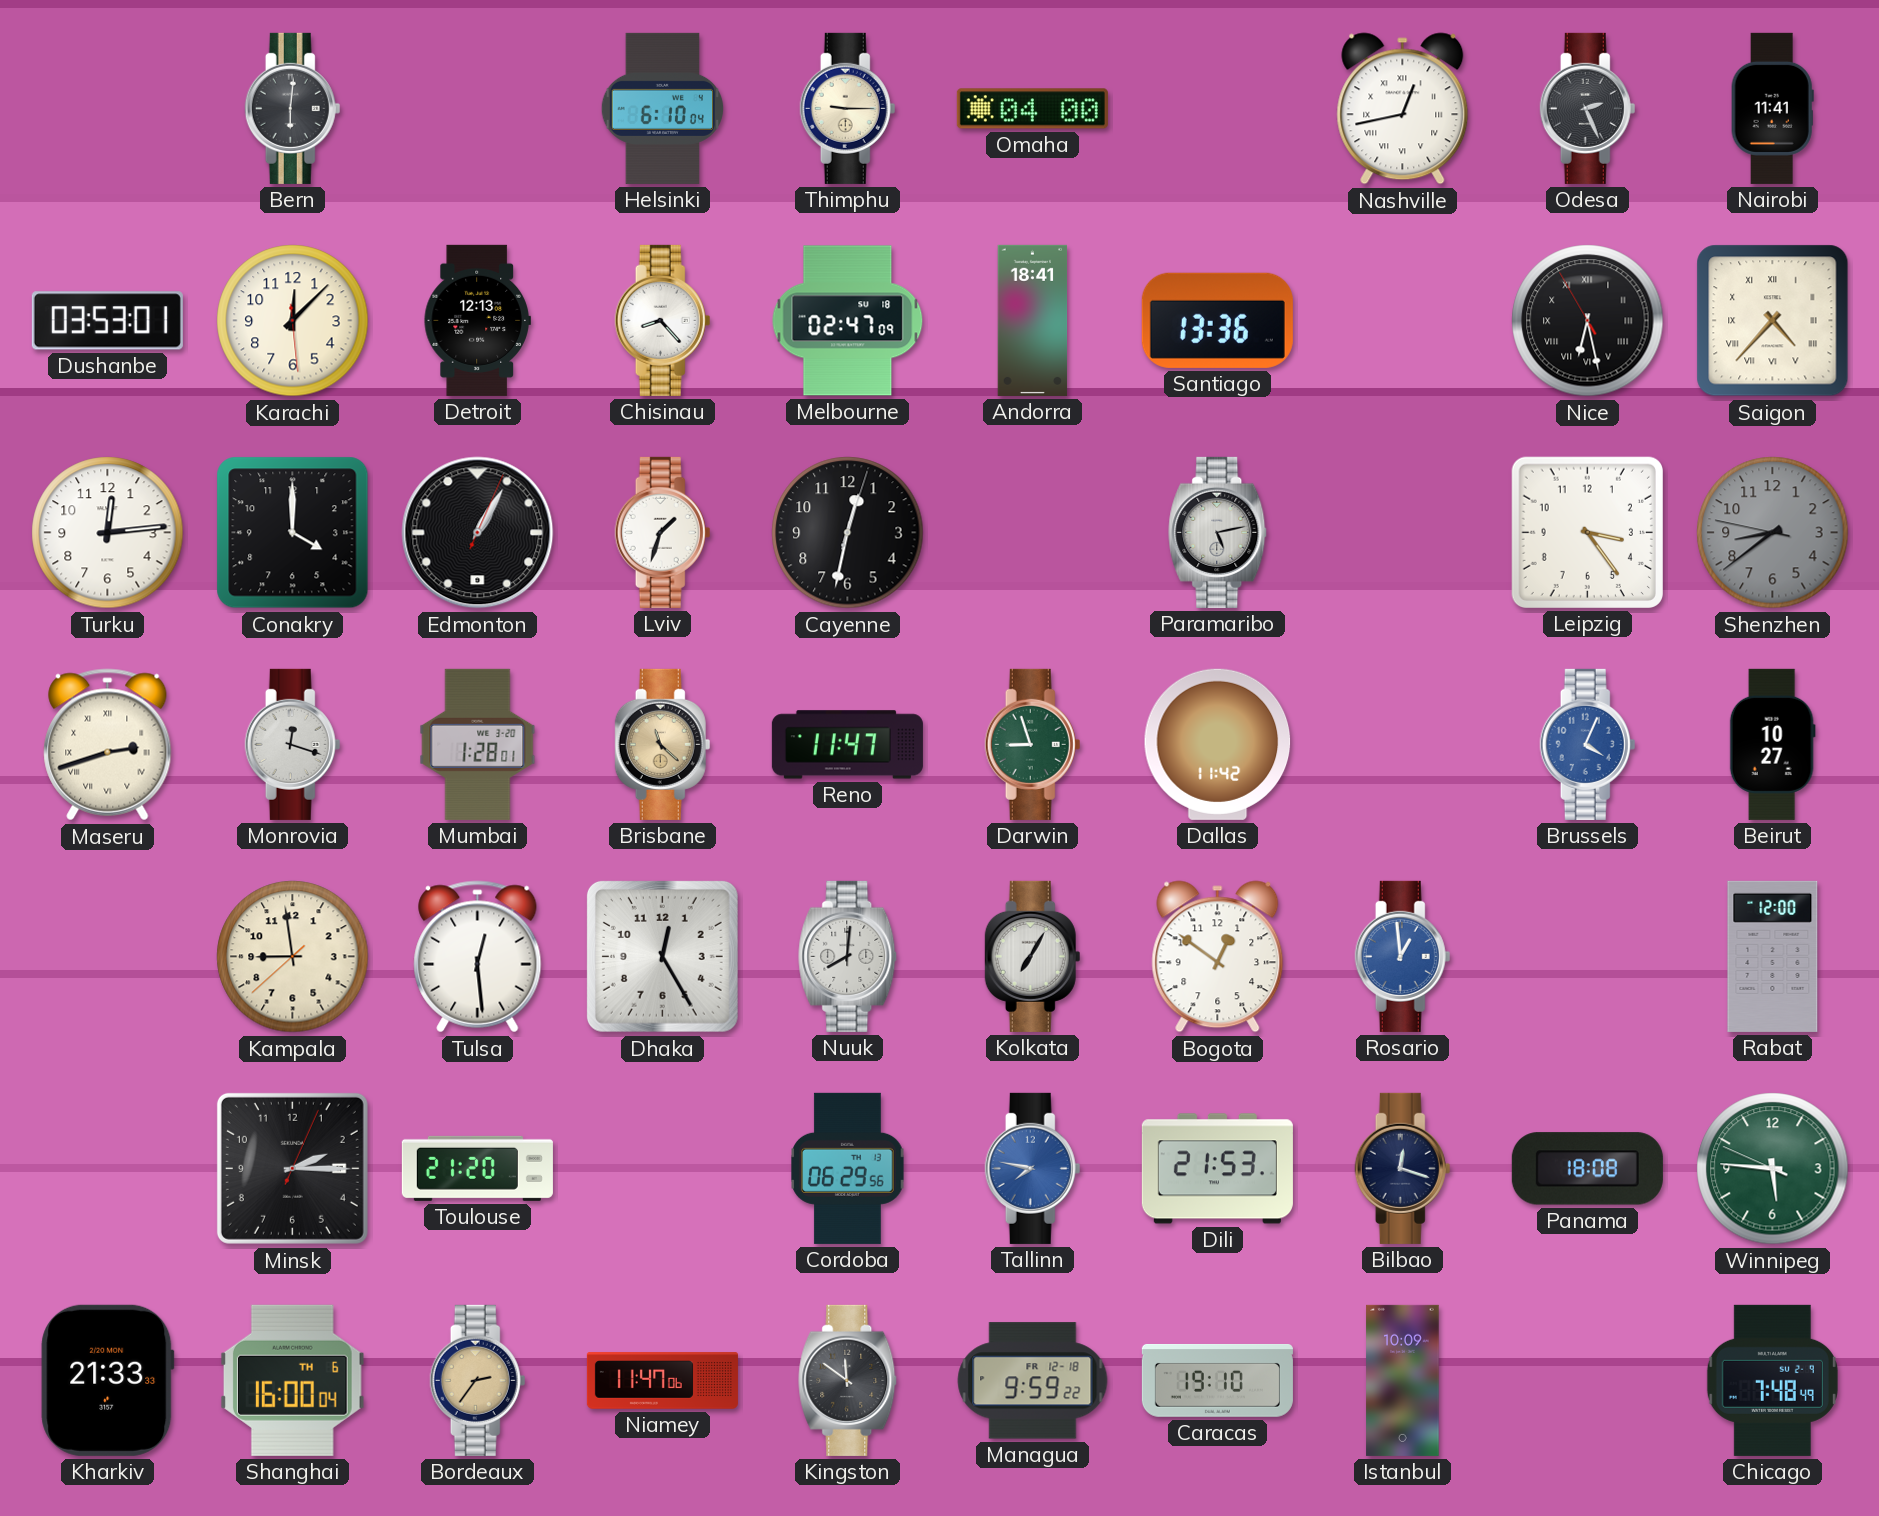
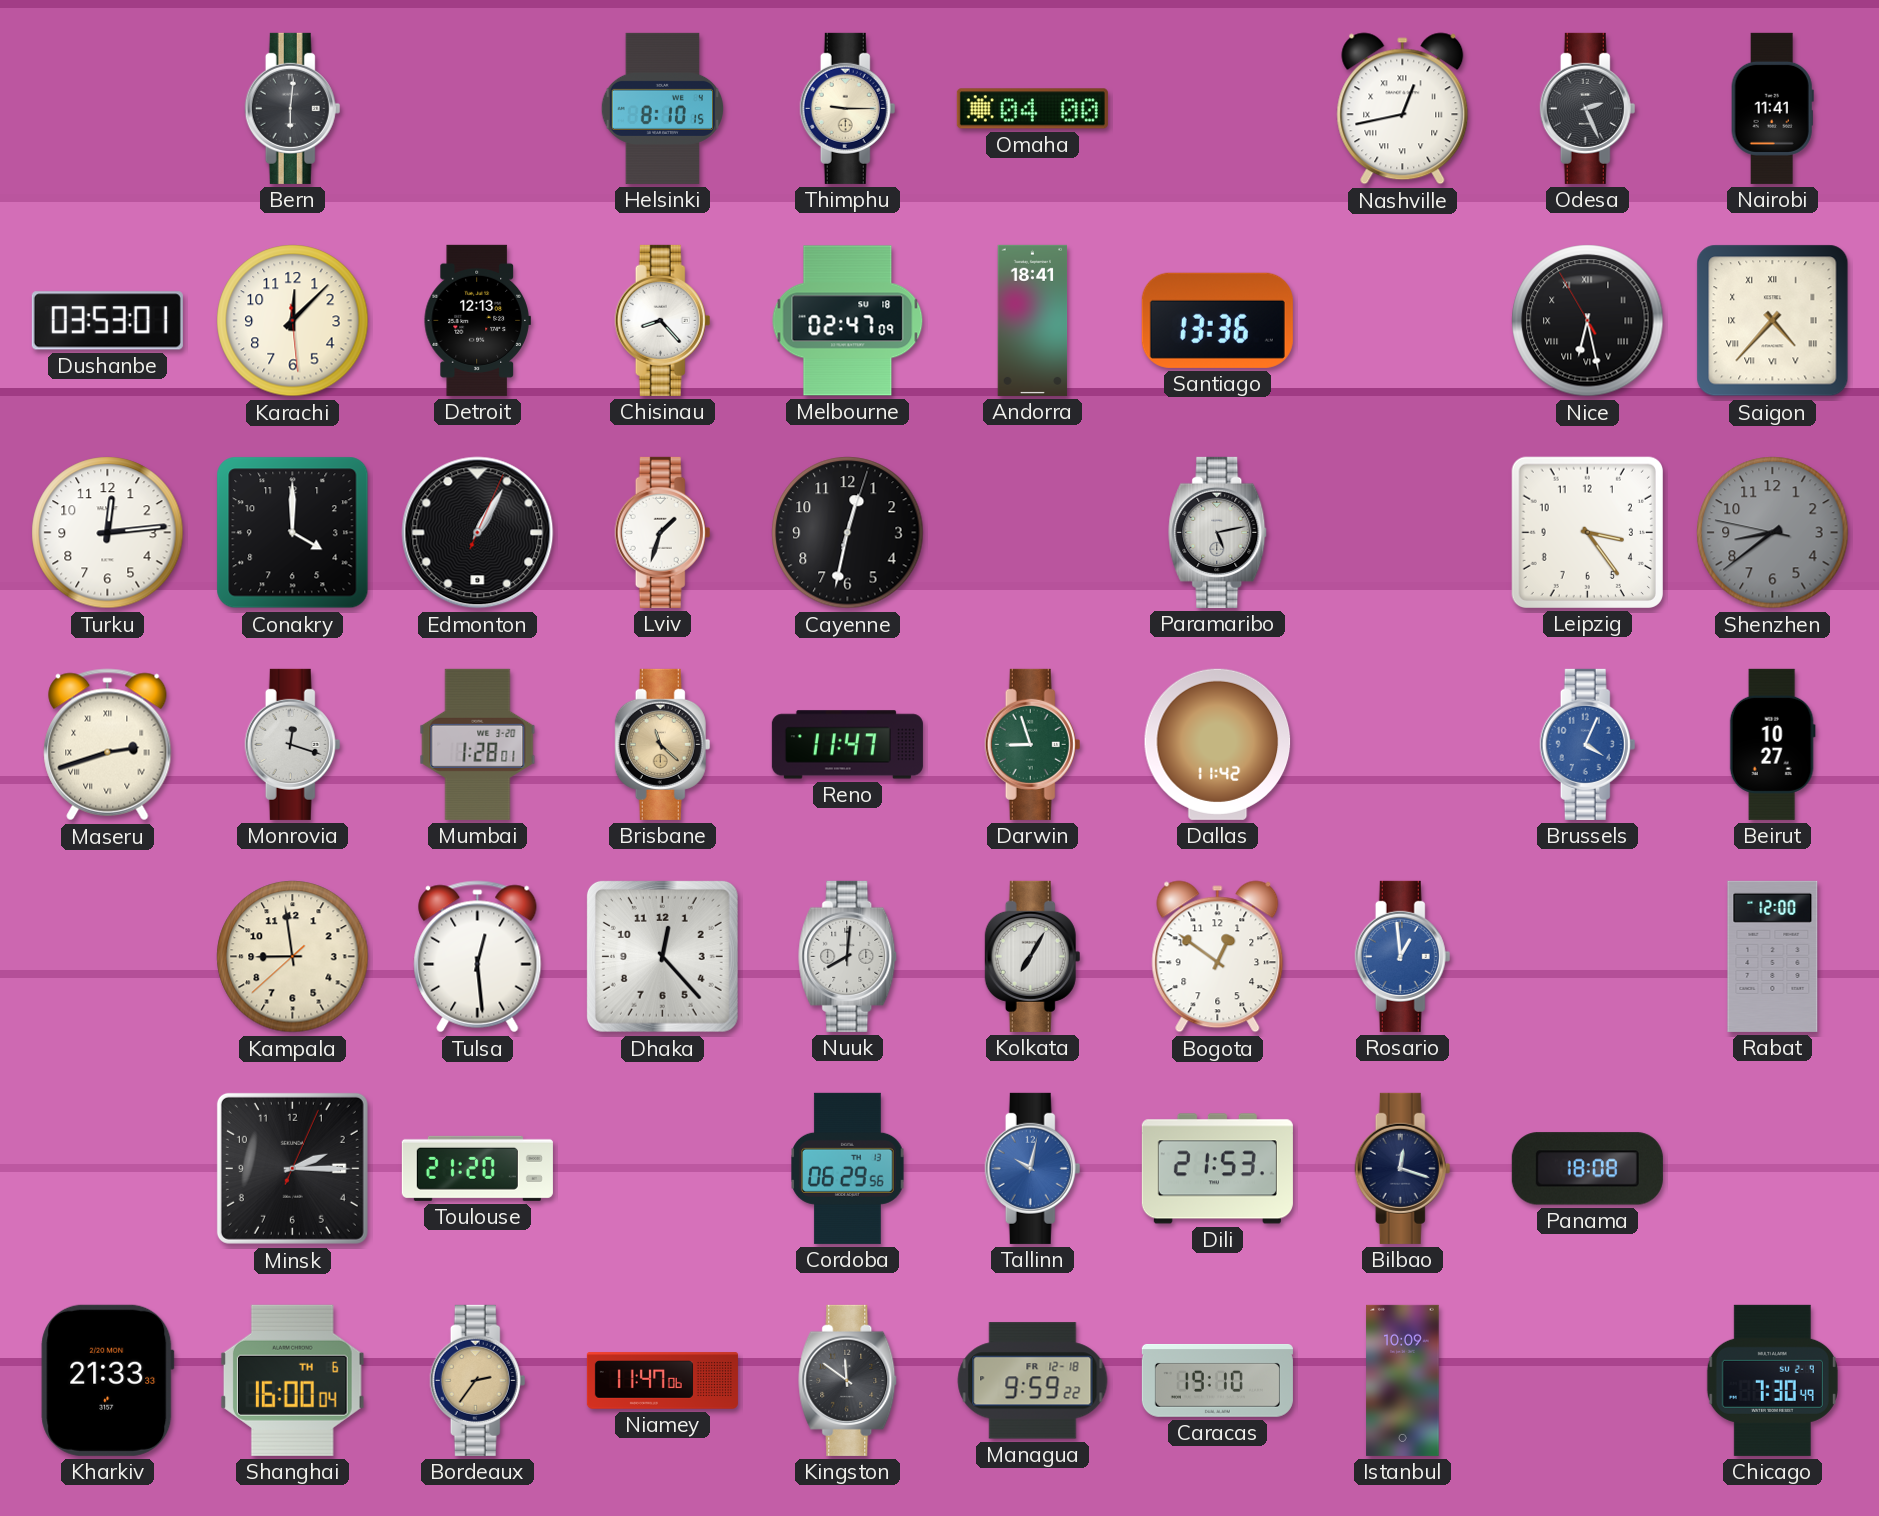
Helsinki: 6:10 -> 8:10
Dhaka: 12:25 -> 12:23
Tallinn: 7:47 -> 10:02
Winnipeg: 5:45 -> none
Chicago: 7:48 -> 7:30
